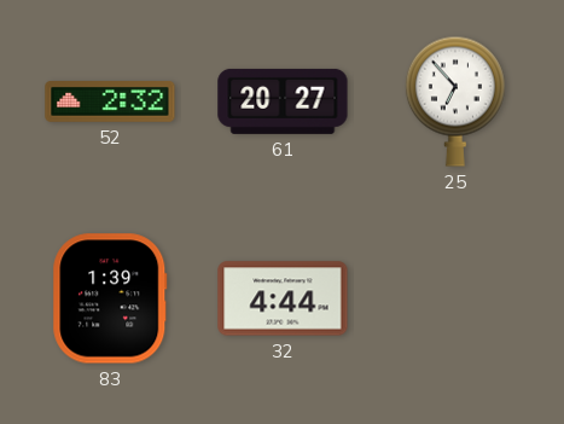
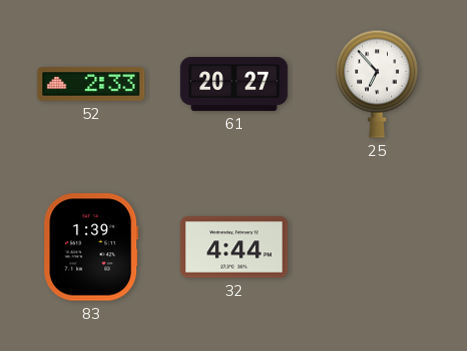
52: 2:32 -> 2:33
